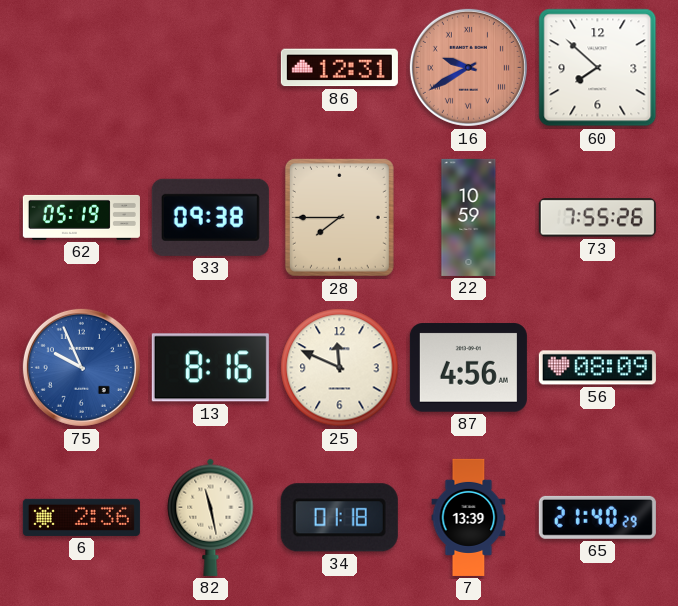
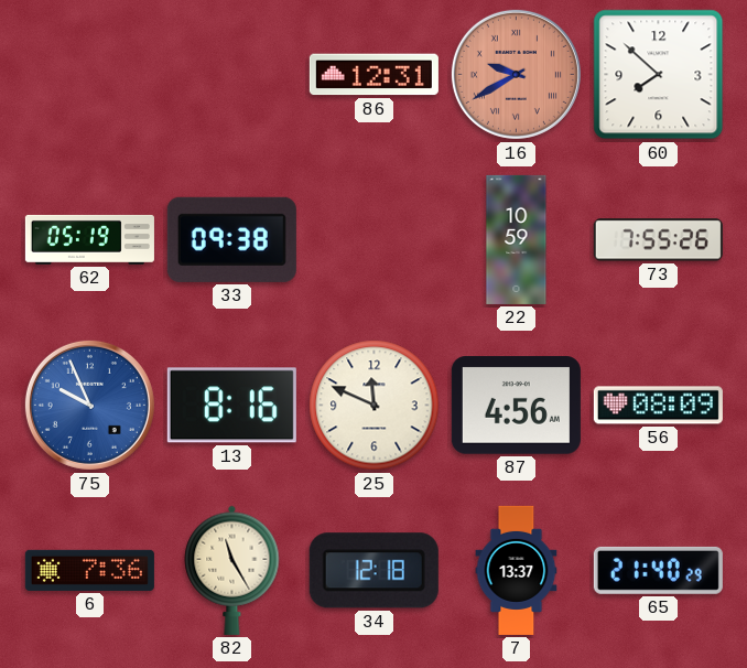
28: 7:45 -> none
6: 2:36 -> 7:36
82: 11:28 -> 11:25
34: 01:18 -> 12:18
7: 13:39 -> 13:37
